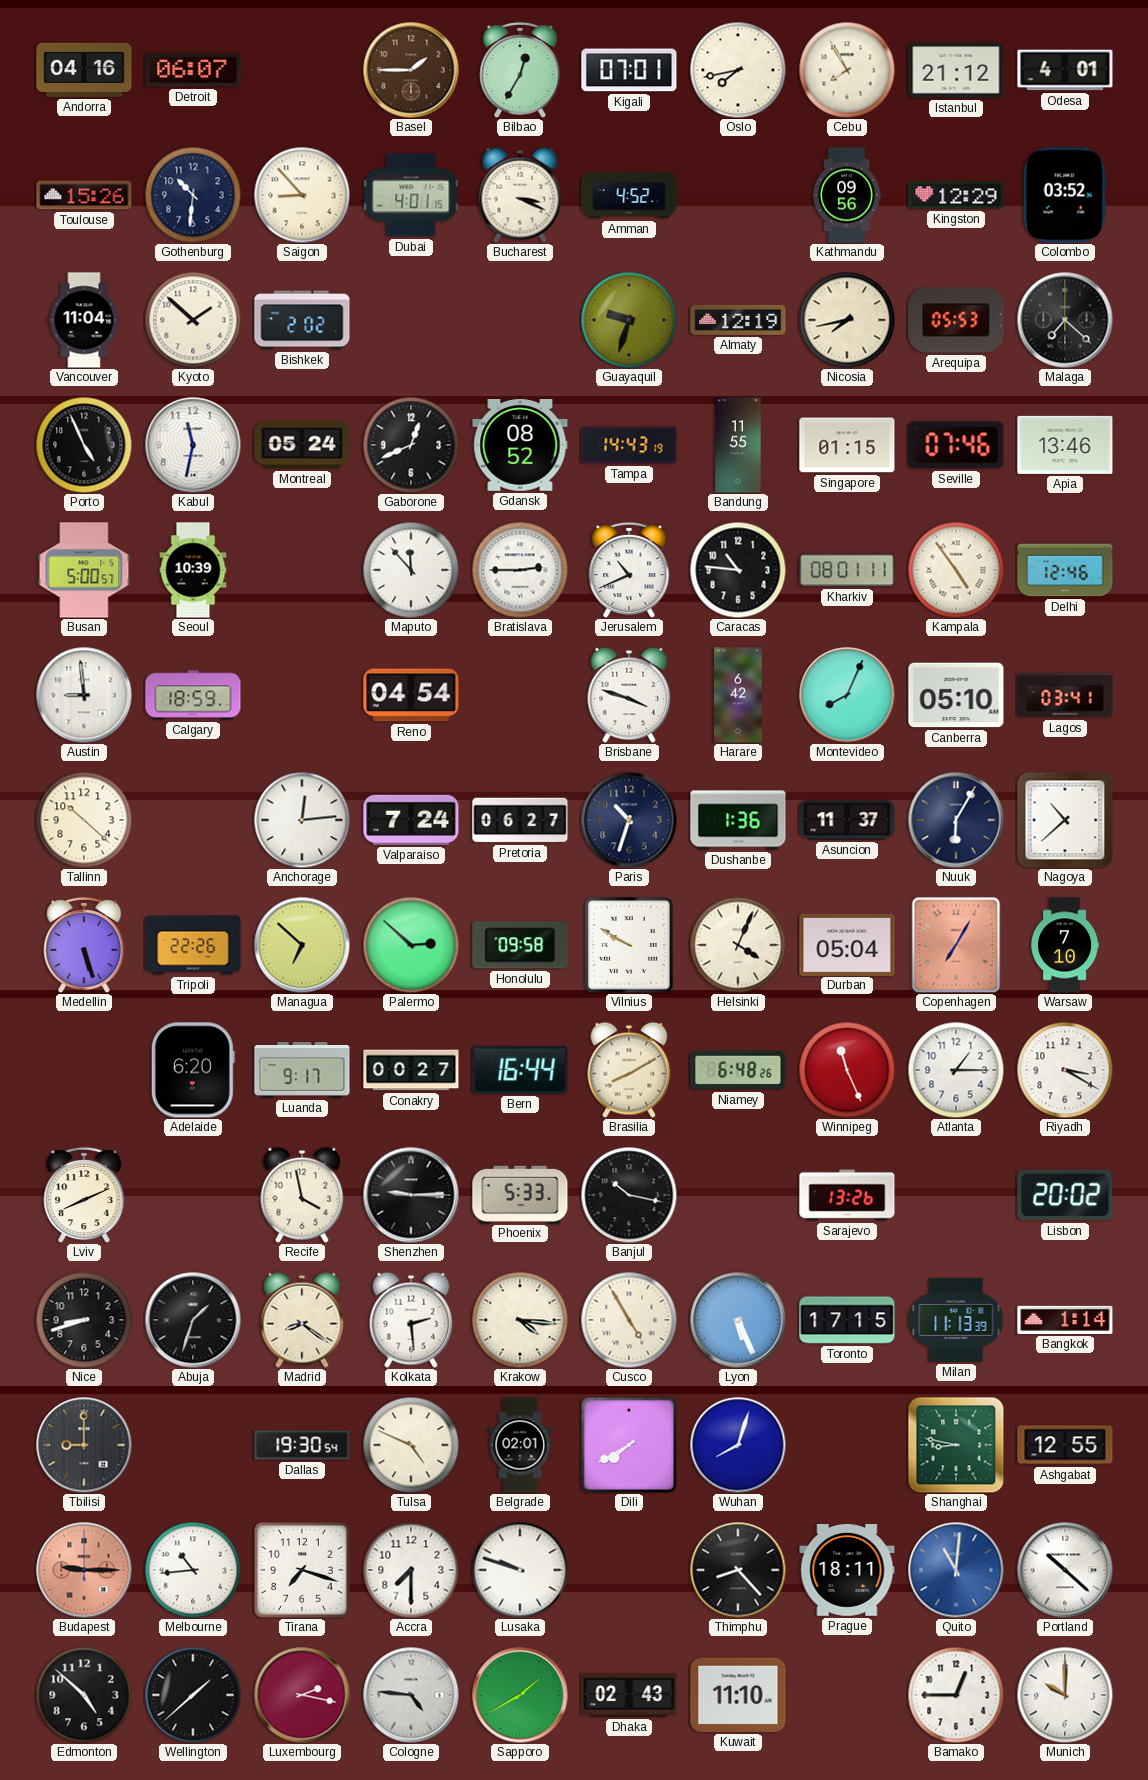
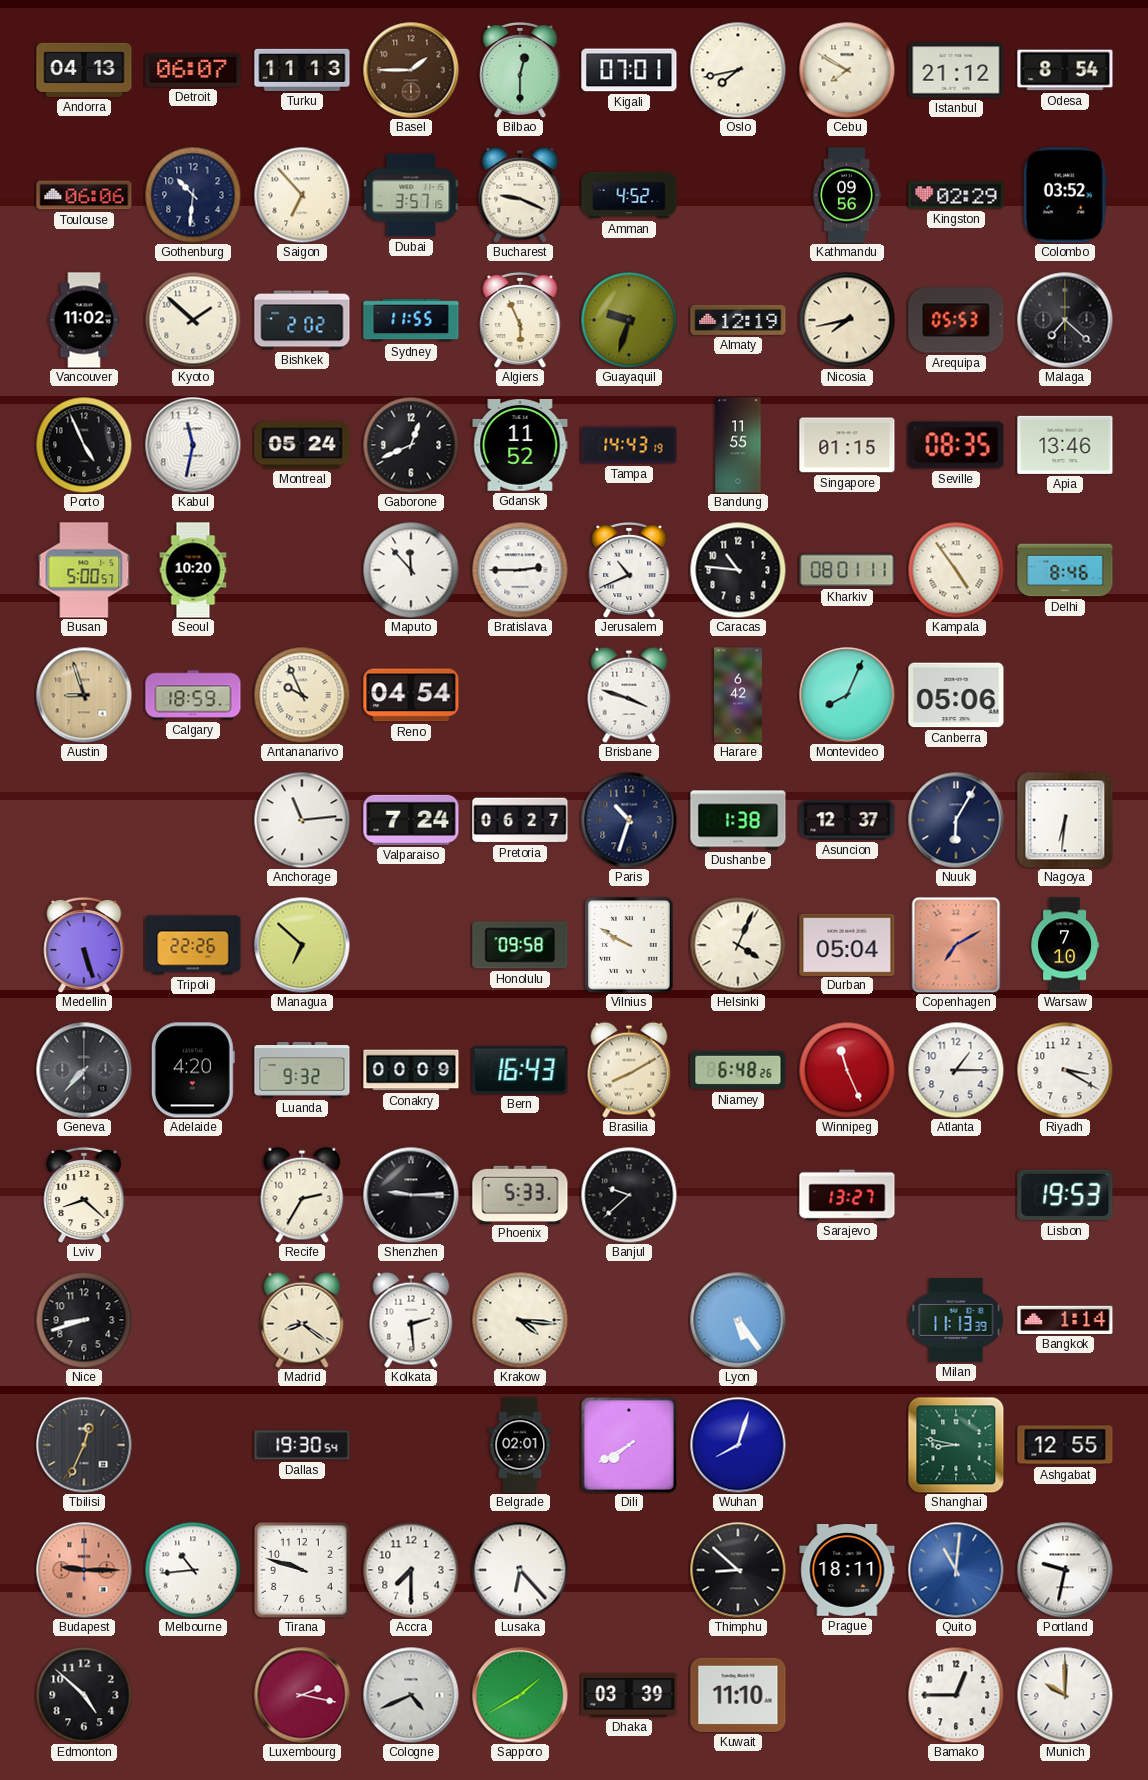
Andorra: 04:16 -> 04:13
Turku: none -> 11:13
Bilbao: 12:35 -> 12:30
Cebu: 7:55 -> 7:50
Odesa: 4:01 -> 8:54
Toulouse: 15:26 -> 06:06
Saigon: 8:53 -> 6:53
Dubai: 4:01 -> 3:57
Bucharest: 3:19 -> 9:19
Kingston: 12:29 -> 02:29
Vancouver: 11:04 -> 11:02
Sydney: none -> 11:55
Algiers: none -> 5:56
Gdansk: 08:52 -> 11:52
Seville: 07:46 -> 08:35
Seoul: 10:39 -> 10:20
Delhi: 12:46 -> 8:46
Austin: 8:59 -> 8:57
Austin dial: white -> champagne
Antananarivo: none -> 9:56
Canberra: 05:10 -> 05:06
Lagos: 03:41 -> none
Tallinn: 10:22 -> none
Anchorage: 12:14 -> 11:14
Dushanbe: 1:36 -> 1:38
Asuncion: 11:37 -> 12:37
Nagoya: 10:38 -> 6:31
Palermo: 2:52 -> none
Copenhagen: 7:05 -> 7:10
Geneva: none -> 7:37
Adelaide: 6:20 -> 4:20
Luanda: 9:17 -> 9:32
Conakry: 00:27 -> 00:09
Bern: 16:44 -> 16:43
Lviv: 8:11 -> 8:22
Recife: 3:58 -> 2:35
Banjul: 10:17 -> 9:38
Sarajevo: 13:26 -> 13:27
Lisbon: 20:02 -> 19:53
Abuja: 1:33 -> none
Cusco: 4:55 -> none
Lyon: 5:26 -> 5:24
Toronto: 17:15 -> none
Tbilisi: 9:00 -> 12:34
Tulsa: 4:49 -> none
Tirana: 7:18 -> 9:48
Lusaka: 9:48 -> 6:23
Thimphu: 8:23 -> 8:52
Portland: 10:22 -> 9:32
Wellington: 1:38 -> none
Cologne: 4:46 -> 4:41
Dhaka: 02:43 -> 03:39
